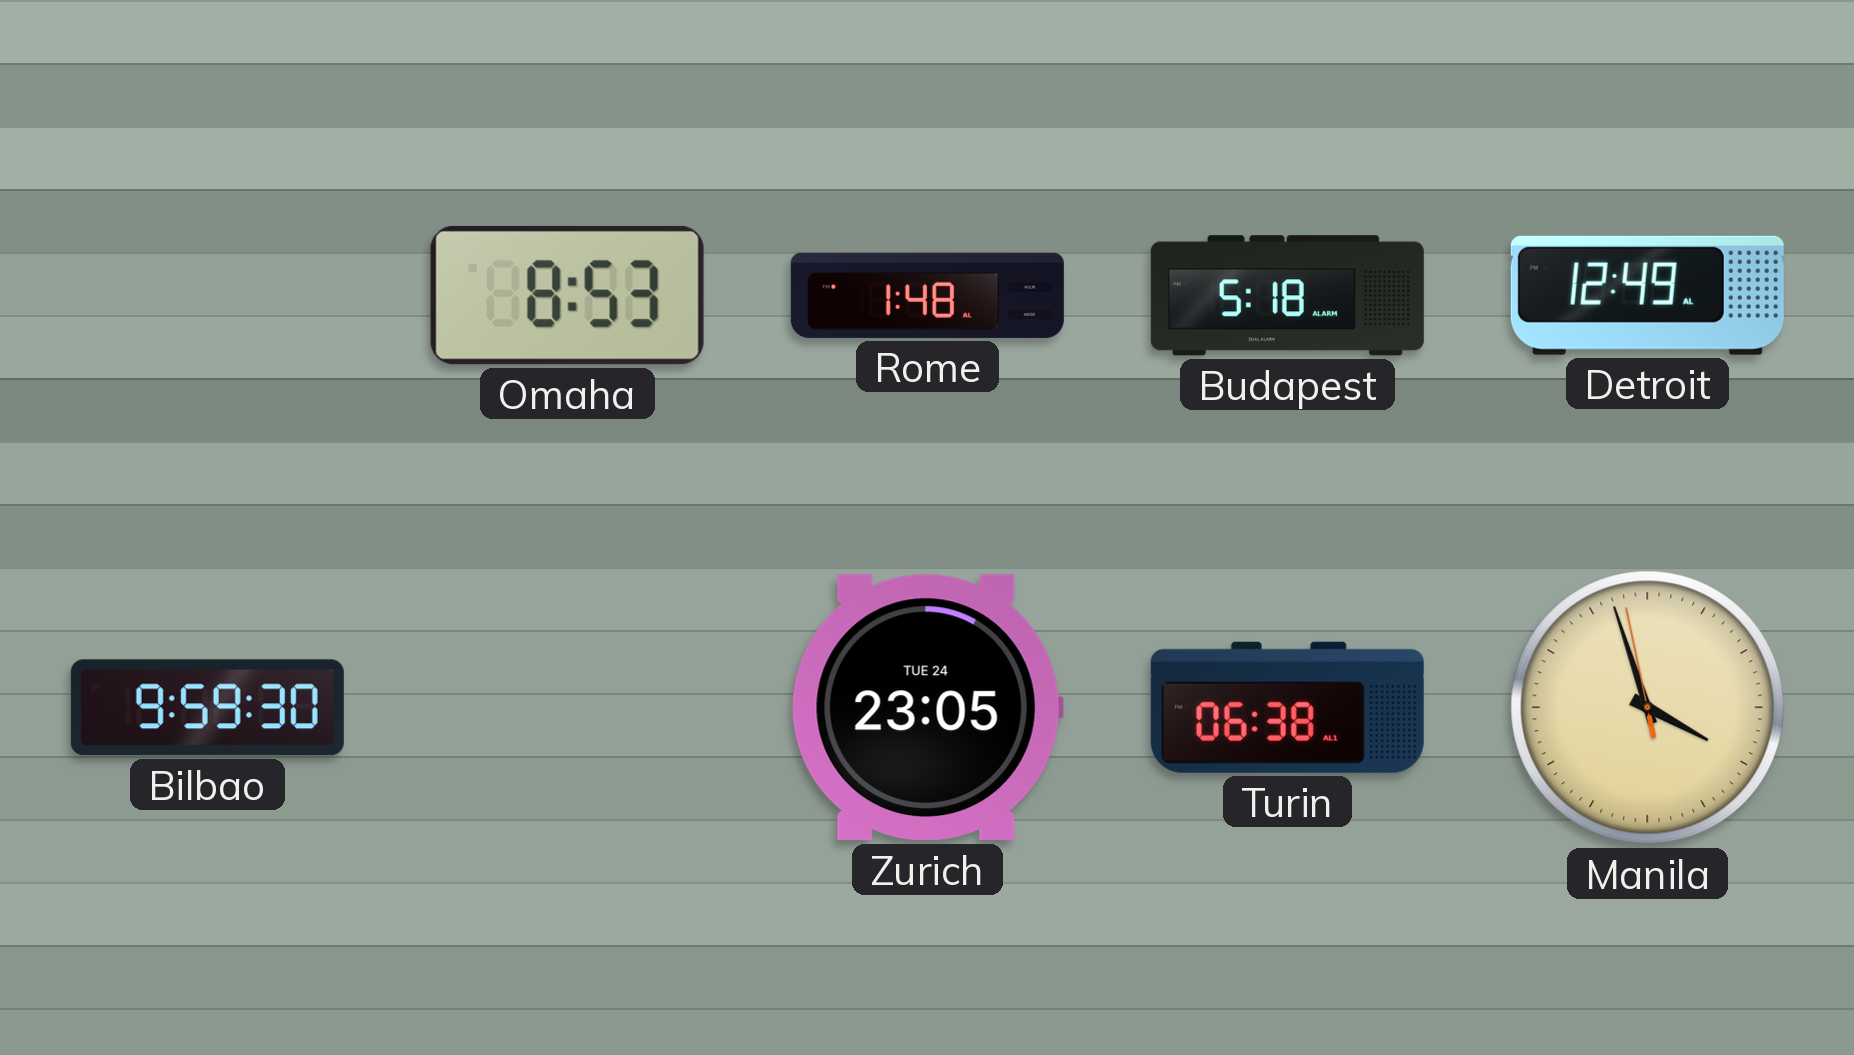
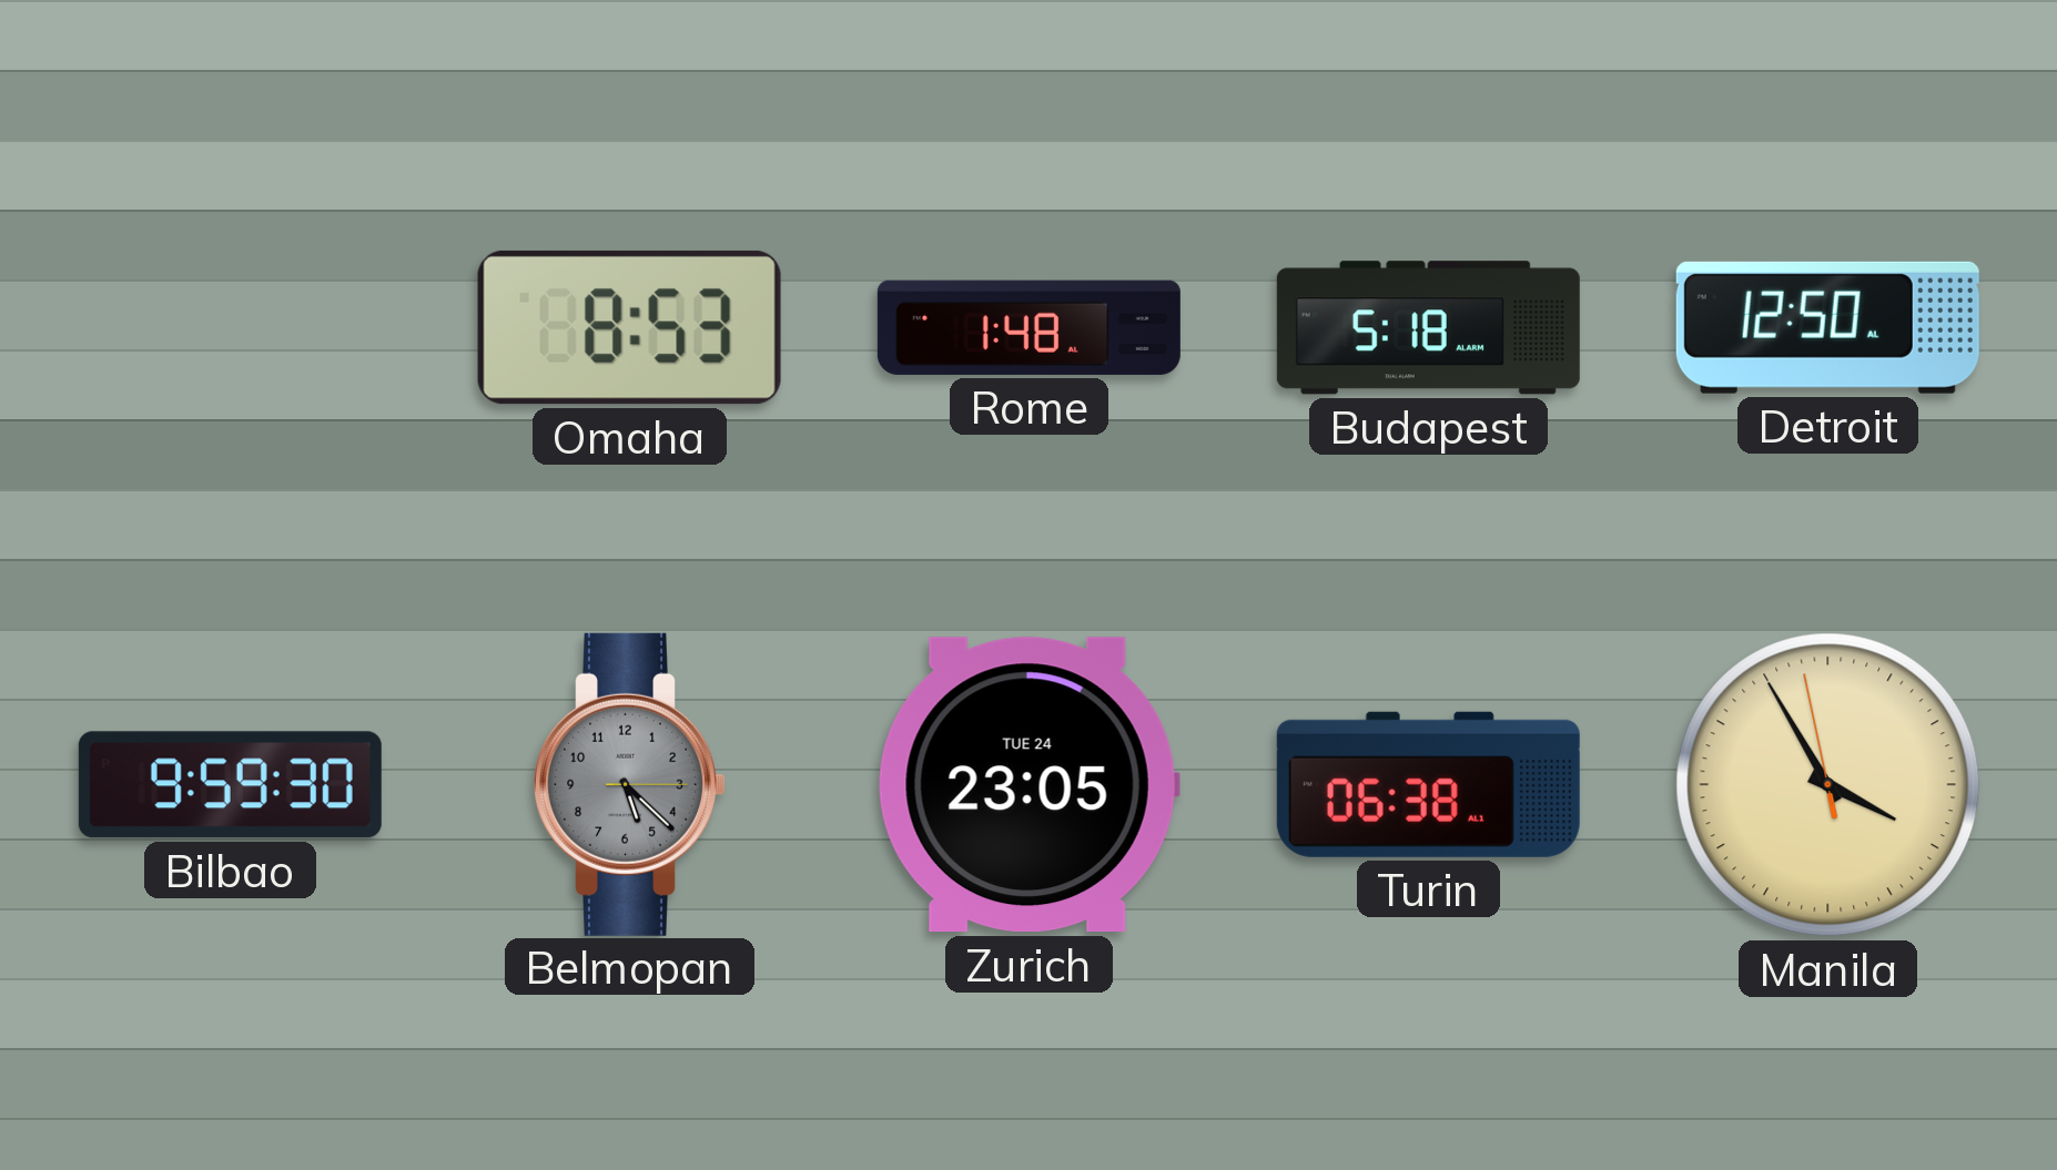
Detroit: 12:49 -> 12:50
Belmopan: none -> 5:22
Manila: 3:56 -> 3:54
